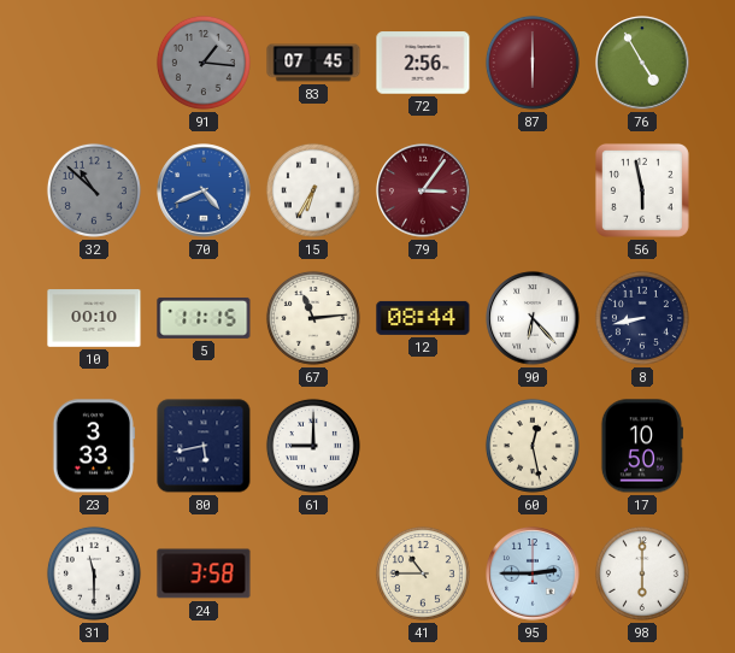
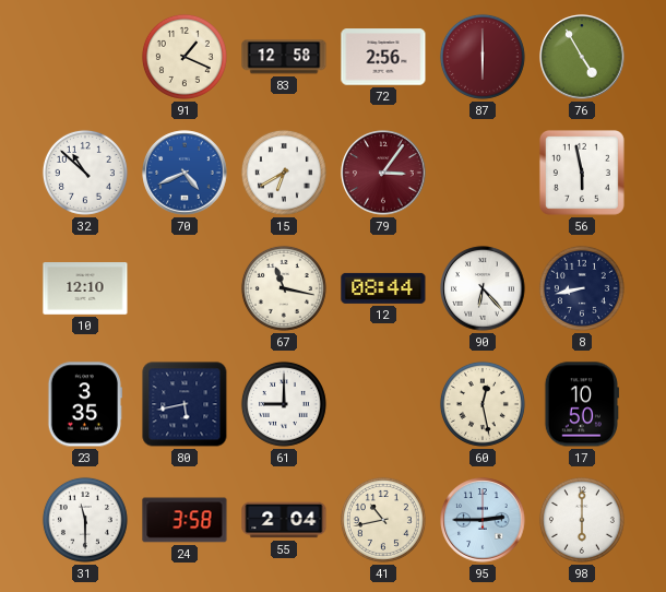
91: 1:16 -> 1:19
91 dial: grey -> cream
83: 07:45 -> 12:58
32 dial: grey -> white
15: 6:35 -> 6:40
10: 00:10 -> 12:10
5: 11:15 -> none
67: 11:14 -> 11:17
23: 3:33 -> 3:35
55: none -> 2:04
41: 10:45 -> 10:43
